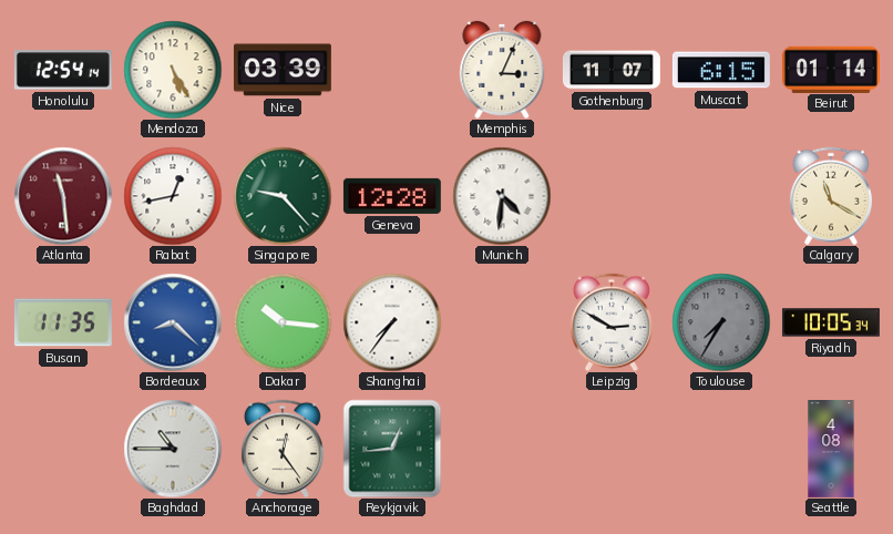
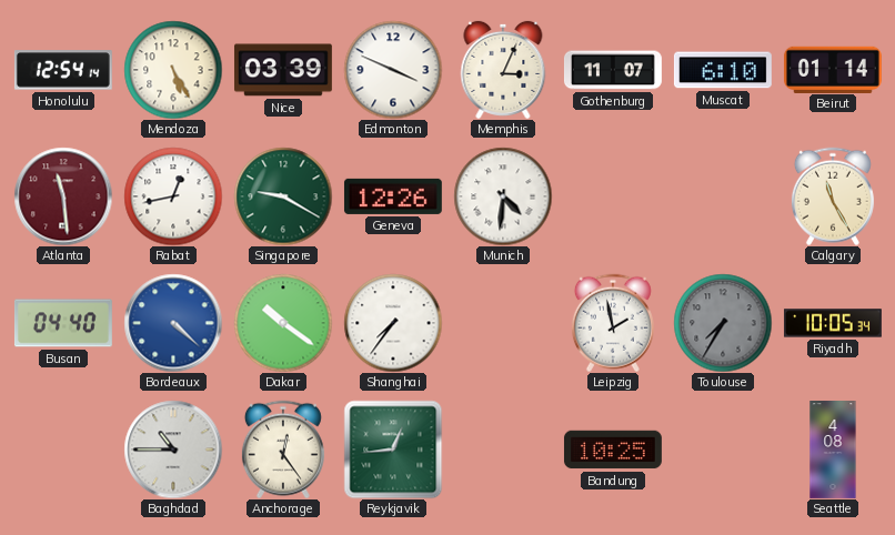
Edmonton: none -> 3:49
Muscat: 6:15 -> 6:10
Singapore: 9:23 -> 9:20
Geneva: 12:28 -> 12:26
Calgary: 11:20 -> 11:25
Busan: 11:35 -> 04:40
Bordeaux: 8:22 -> 4:22
Dakar: 10:16 -> 10:21
Leipzig: 2:50 -> 1:58
Bandung: none -> 10:25
